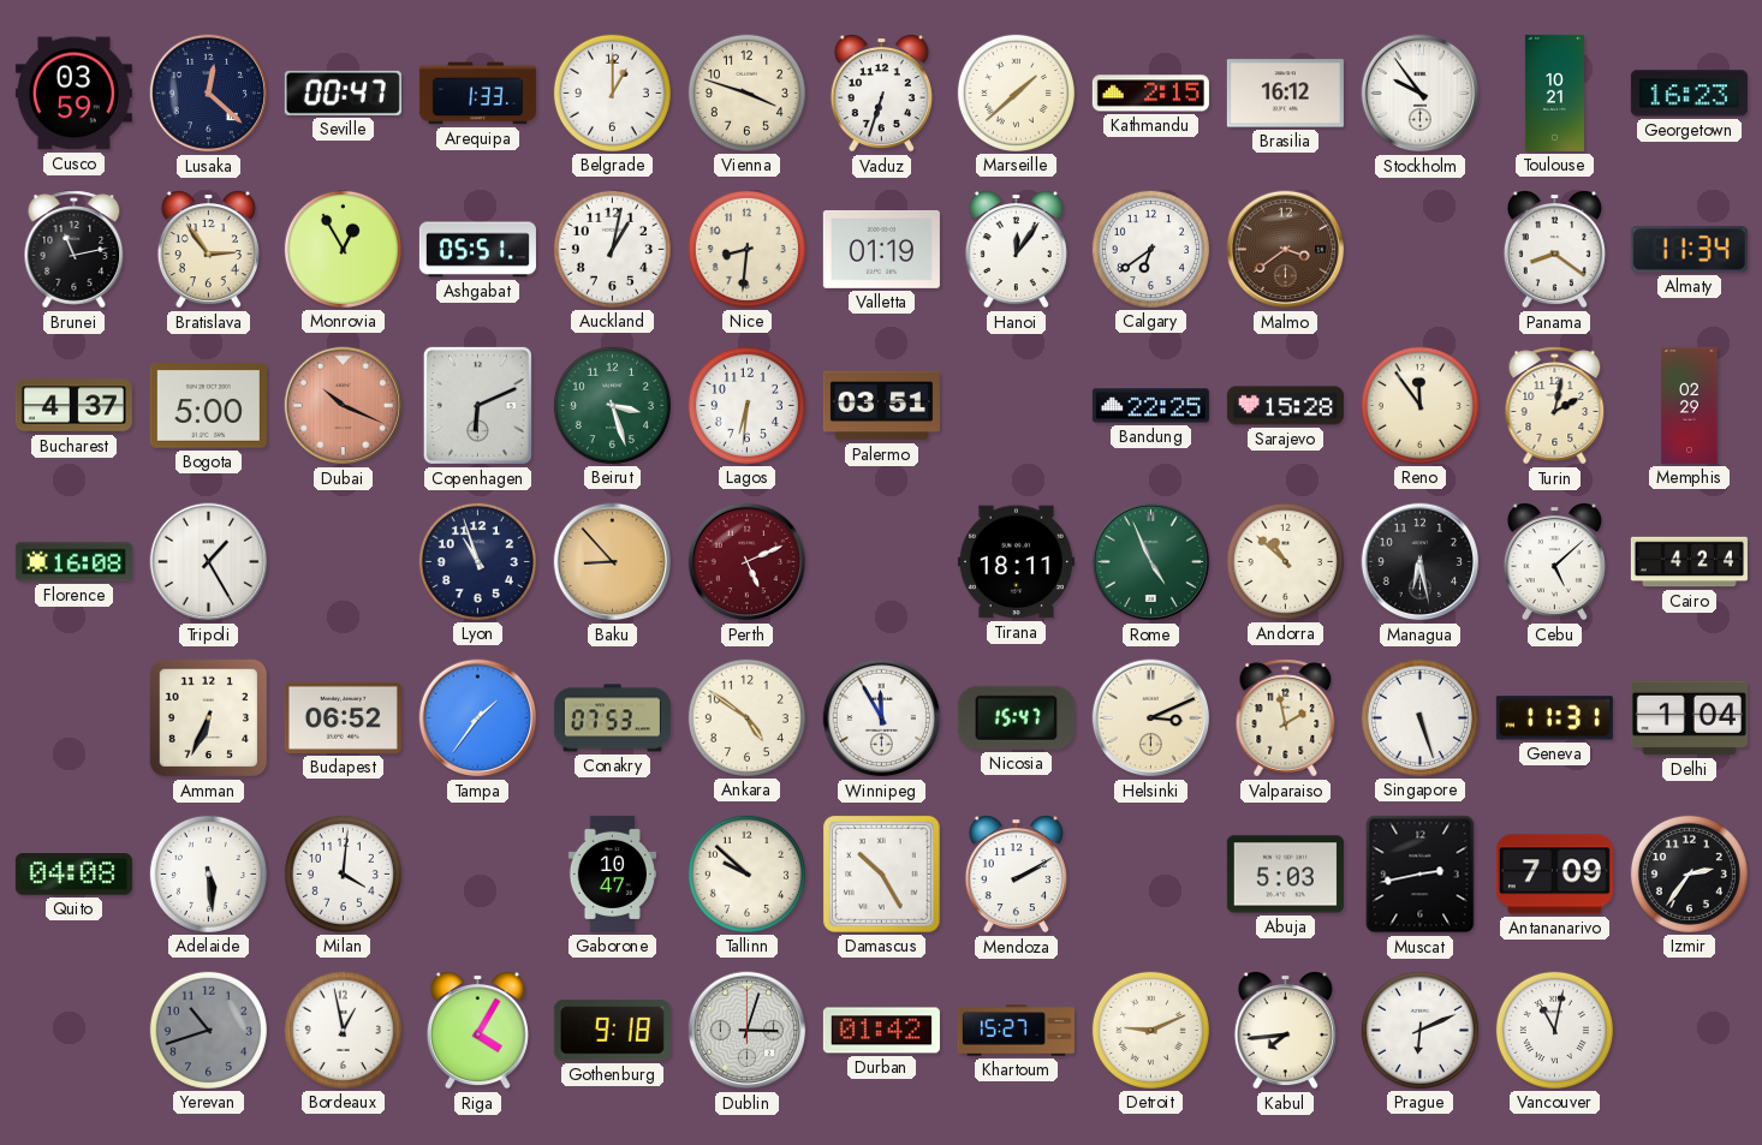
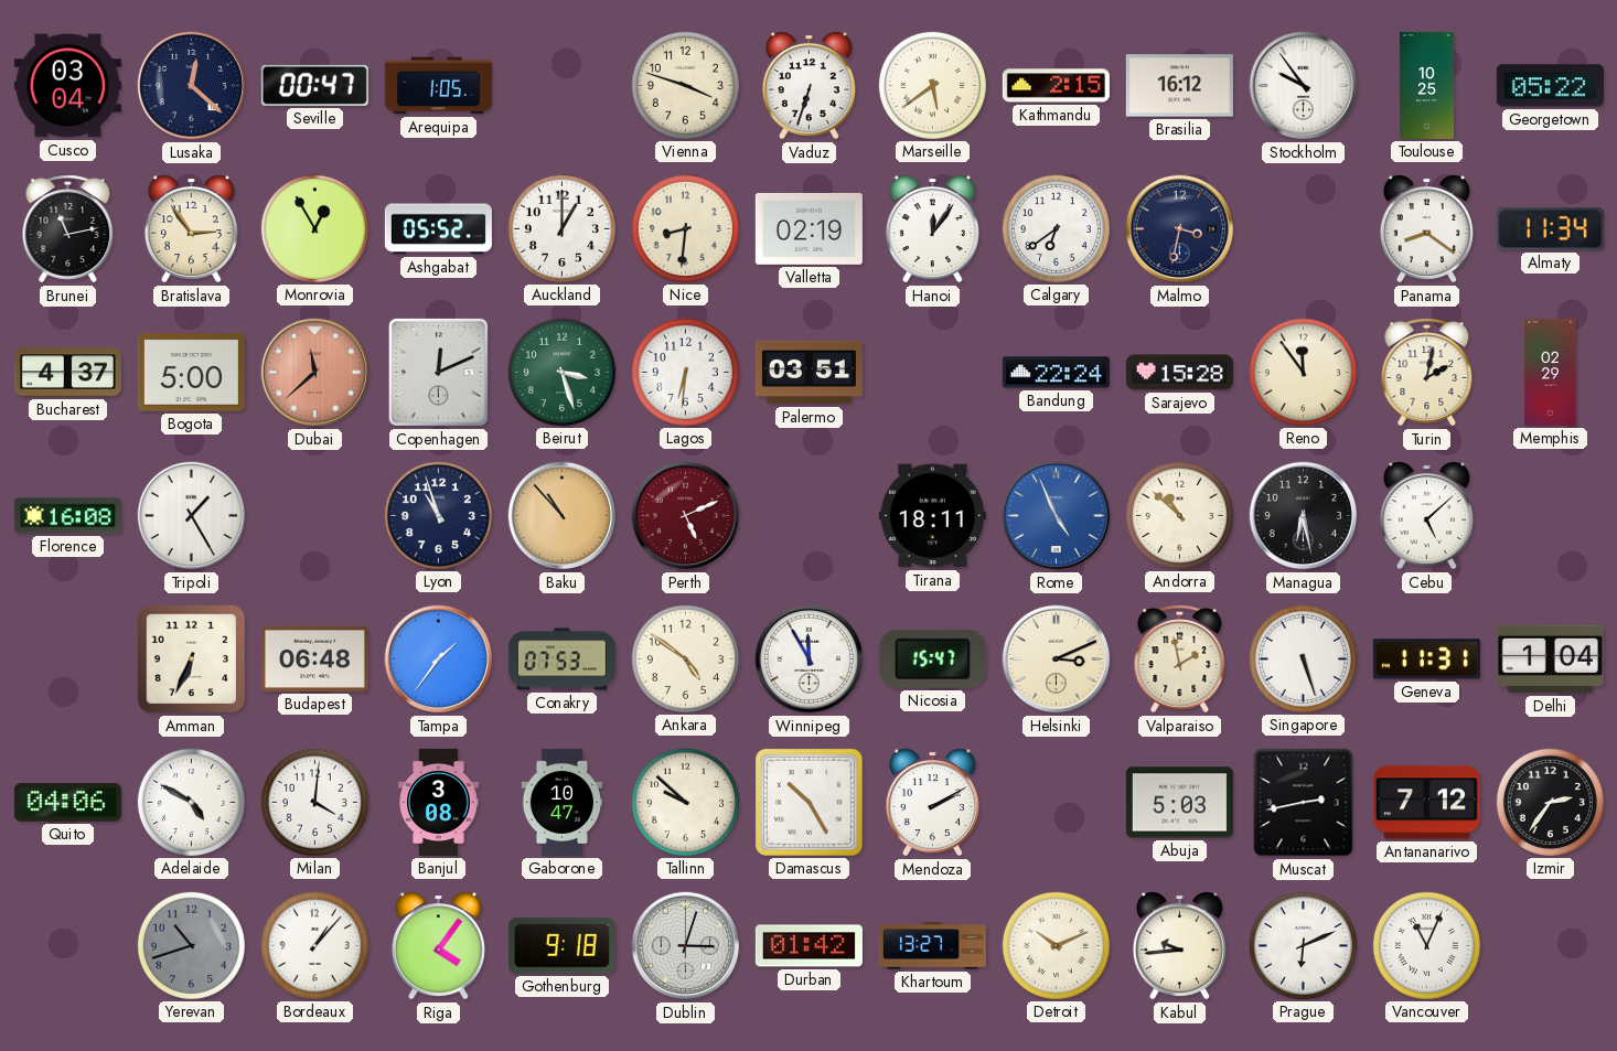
Cusco: 03:59 -> 03:04
Arequipa: 1:33 -> 1:05
Belgrade: 1:00 -> none
Marseille: 1:38 -> 5:39
Toulouse: 10:21 -> 10:25
Georgetown: 16:23 -> 05:22
Ashgabat: 05:51 -> 05:52
Auckland: 1:02 -> 1:00
Valletta: 01:19 -> 02:19
Malmo: 3:39 -> 3:32
Malmo dial: brown -> navy
Dubai: 10:19 -> 11:38
Copenhagen: 6:11 -> 12:11
Bandung: 22:25 -> 22:24
Baku: 8:53 -> 10:53
Rome dial: green -> blue
Cairo: 4:24 -> none
Budapest: 06:52 -> 06:48
Quito: 04:08 -> 04:06
Adelaide: 5:29 -> 4:50
Banjul: none -> 3:08
Antananarivo: 7:09 -> 7:12
Bordeaux: 12:58 -> 1:07
Riga: 4:05 -> 4:06
Khartoum: 15:27 -> 13:27
Detroit: 9:11 -> 10:11
Kabul: 7:44 -> 9:44
Vancouver: 11:02 -> 11:04
